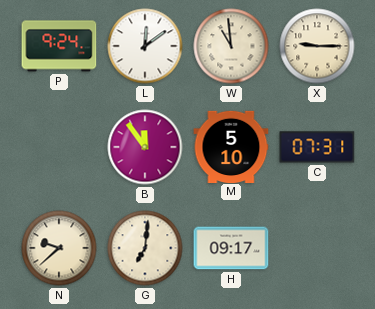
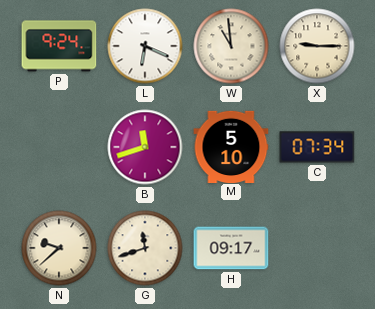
L: 12:09 -> 6:19
B: 11:54 -> 11:42
C: 07:31 -> 07:34
G: 7:01 -> 11:42
